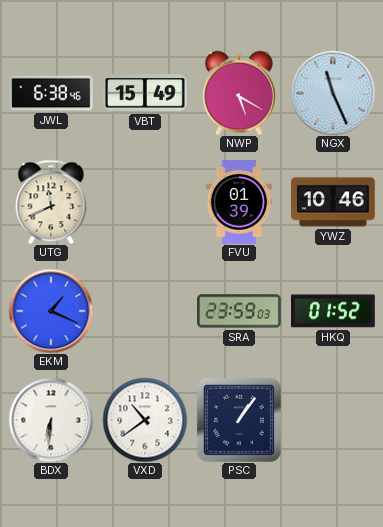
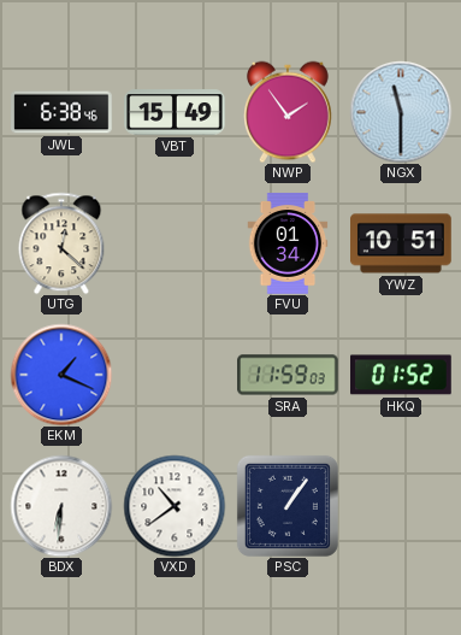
NWP: 5:20 -> 1:54
NGX: 11:26 -> 11:30
UTG: 11:41 -> 12:22
FVU: 01:39 -> 01:34
YWZ: 10:46 -> 10:51
SRA: 23:59 -> 11:59
